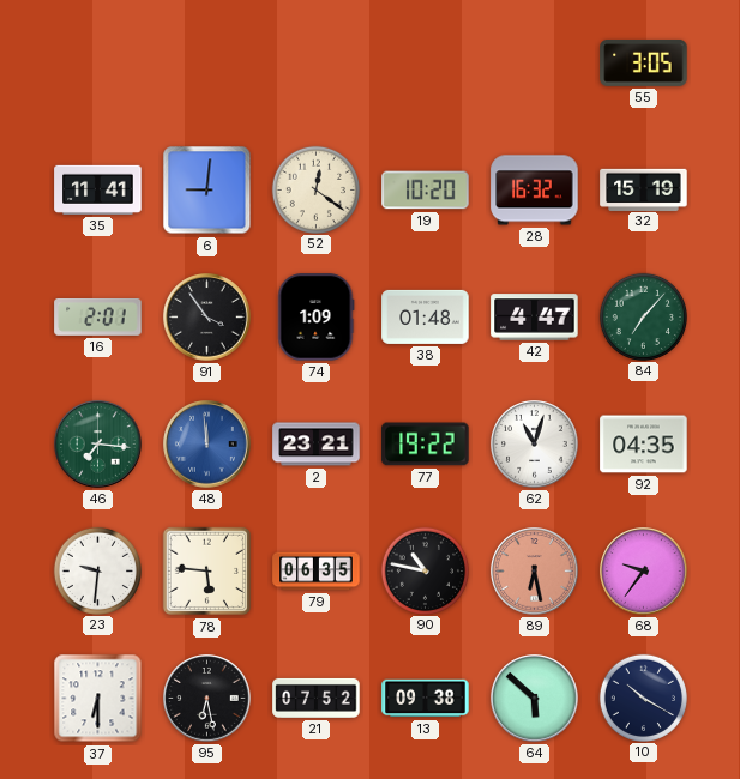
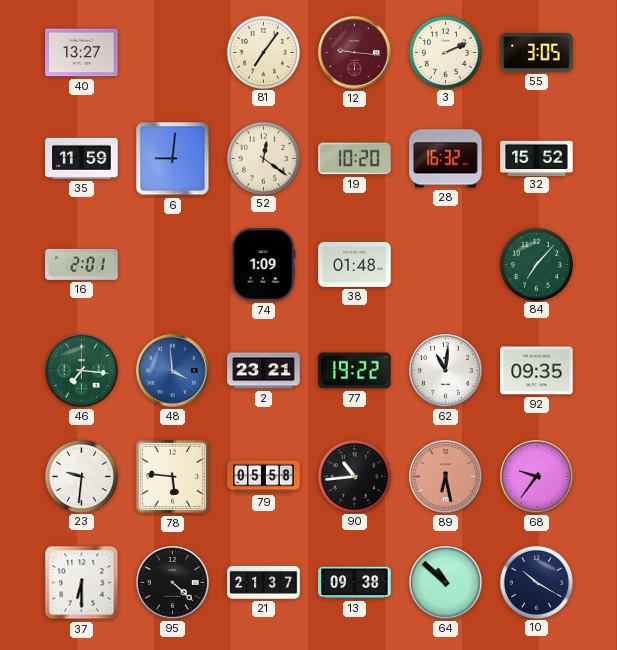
40: none -> 13:27
81: none -> 7:06
12: none -> 9:16
3: none -> 2:11
35: 11:41 -> 11:59
32: 15:19 -> 15:52
91: 3:54 -> none
42: 4:47 -> none
48: 11:59 -> 3:59
62: 11:03 -> 11:01
92: 04:35 -> 09:35
79: 06:35 -> 05:58
90: 10:47 -> 10:44
95: 6:28 -> 4:22
21: 07:52 -> 21:37
64: 5:52 -> 10:52
